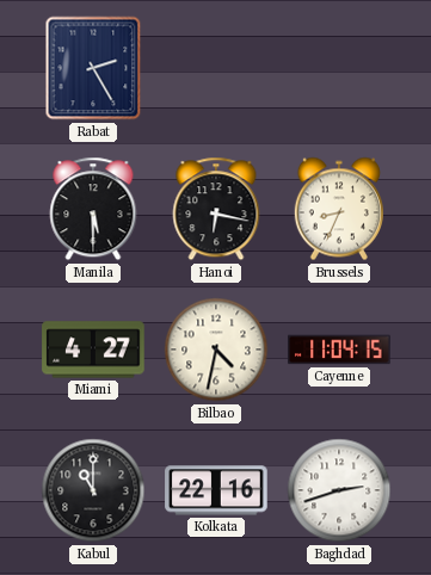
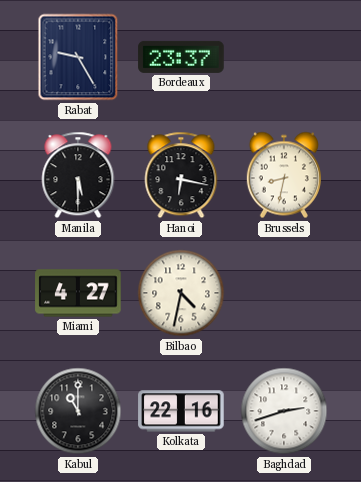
Rabat: 2:25 -> 9:25
Bordeaux: none -> 23:37
Brussels: 8:34 -> 8:32
Cayenne: 11:04 -> none
